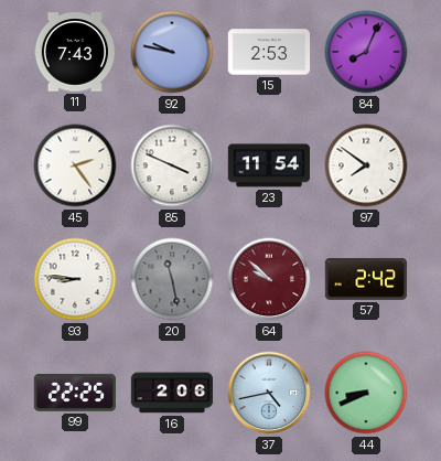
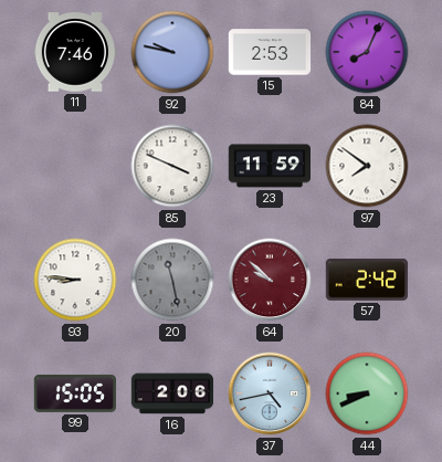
11: 7:43 -> 7:46
45: 2:24 -> none
23: 11:54 -> 11:59
99: 22:25 -> 15:05
